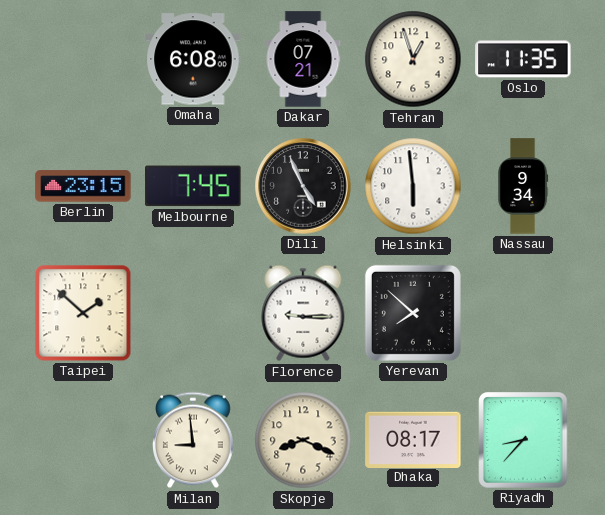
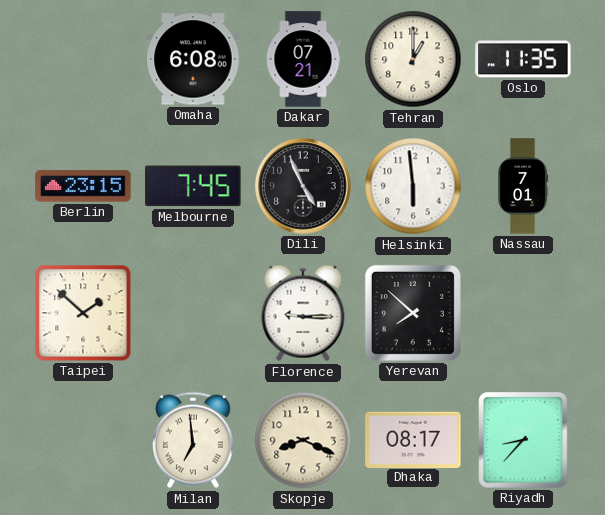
Tehran: 12:57 -> 1:00
Nassau: 9:34 -> 7:01
Milan: 8:59 -> 6:59
